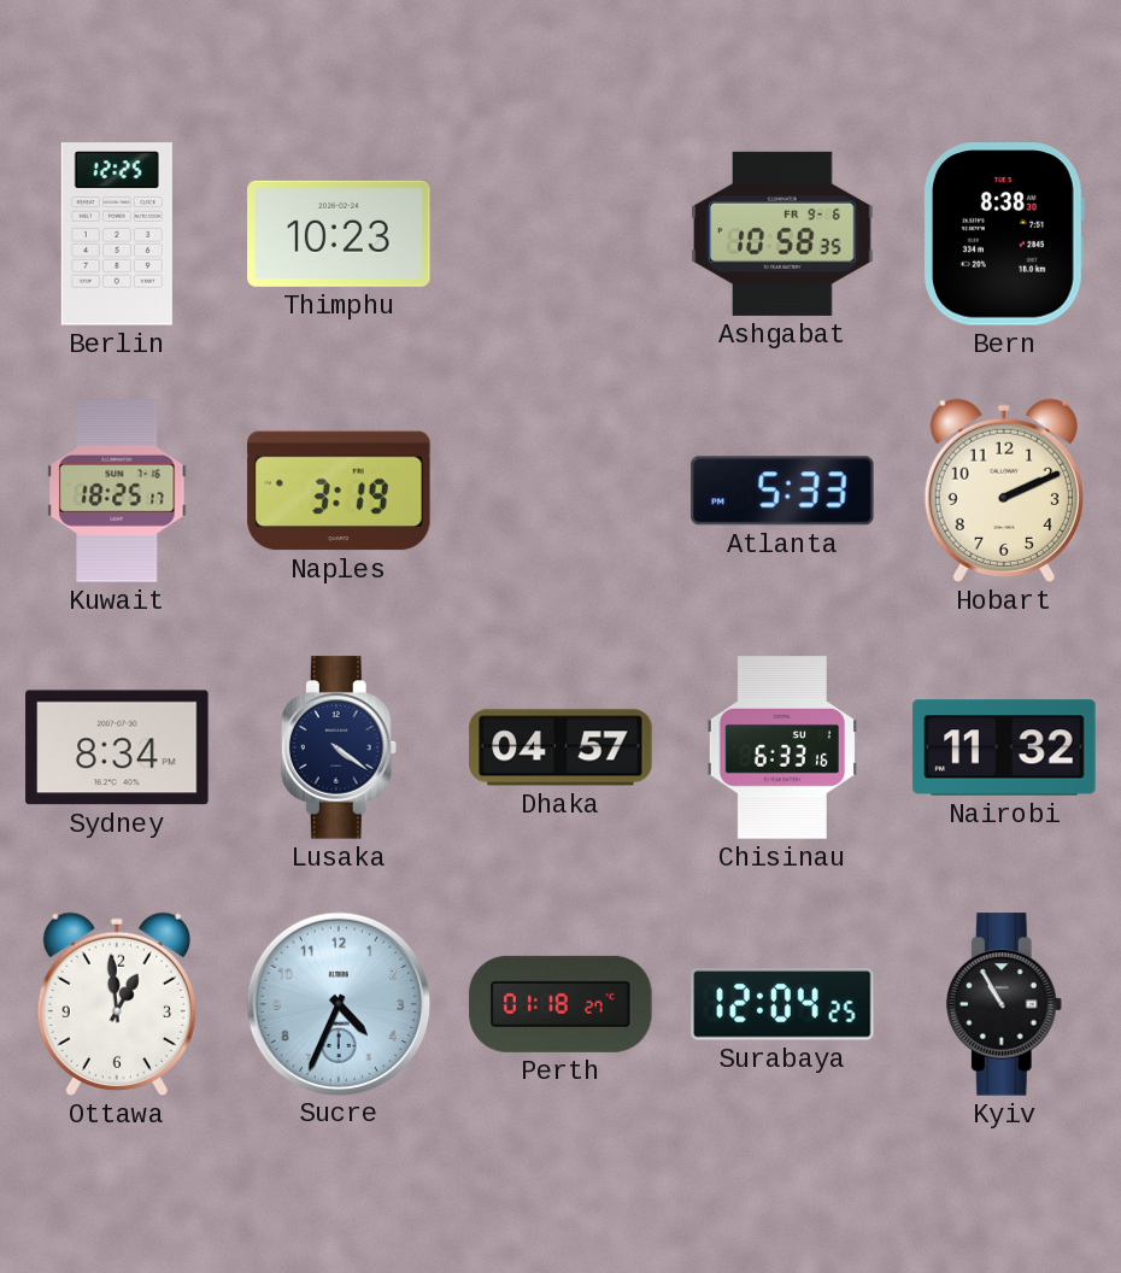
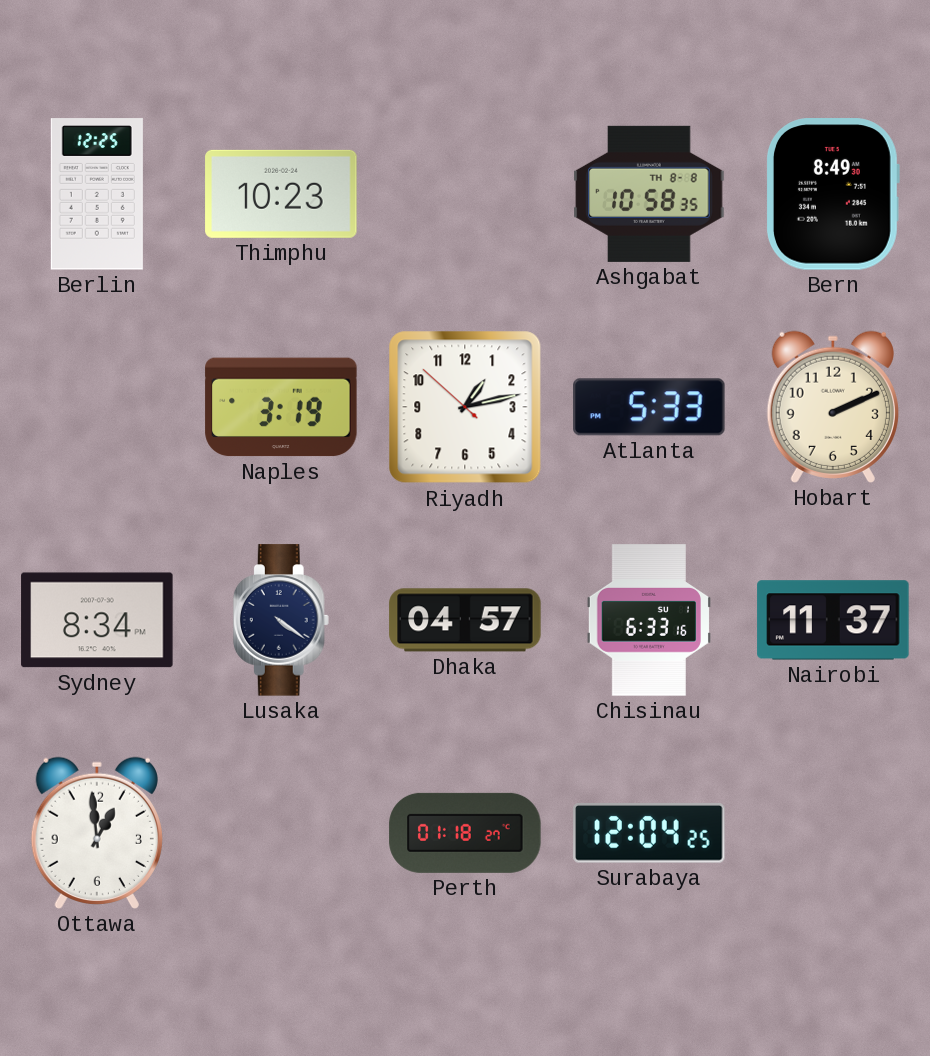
Ashgabat date: FR 9-6 -> TH 8-8
Bern: 8:38 -> 8:49
Kuwait: 18:25 -> none
Riyadh: none -> 1:12
Nairobi: 11:32 -> 11:37
Sucre: 4:34 -> none
Kyiv: 10:55 -> none
